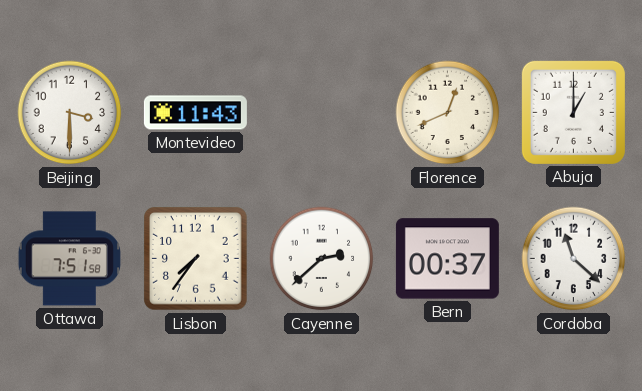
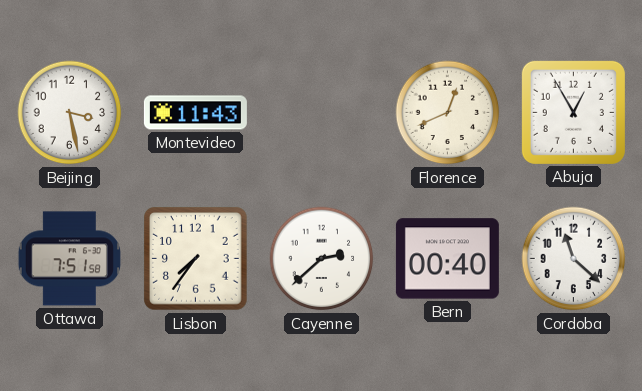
Beijing: 3:30 -> 3:28
Abuja: 1:00 -> 12:55
Bern: 00:37 -> 00:40
